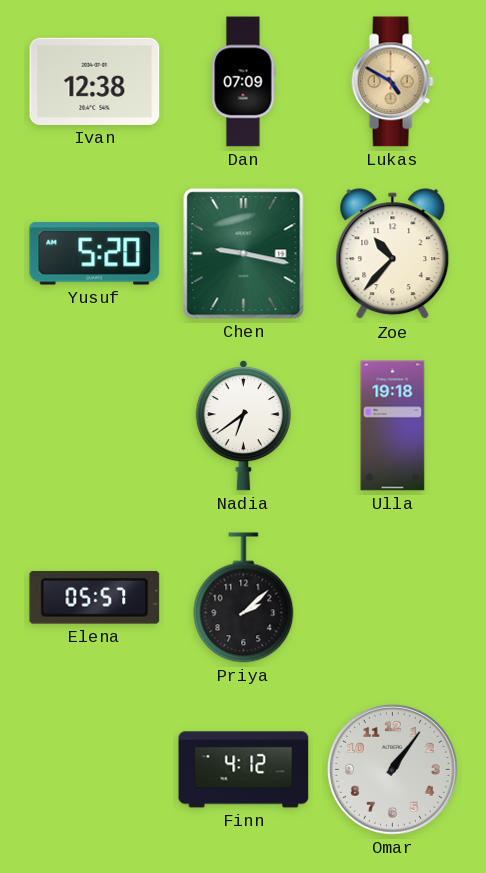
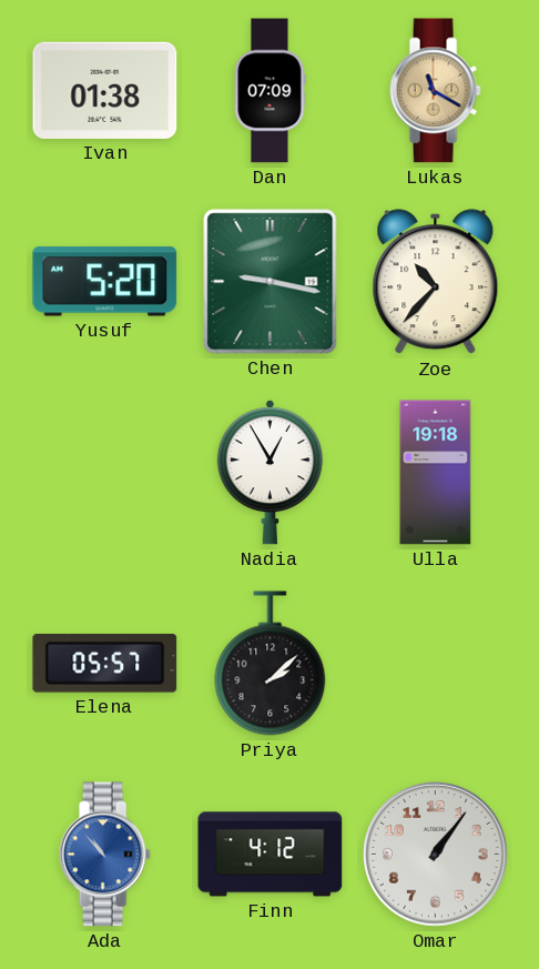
Ivan: 12:38 -> 01:38
Lukas: 4:50 -> 11:20
Nadia: 6:39 -> 12:55
Ada: none -> 10:53
